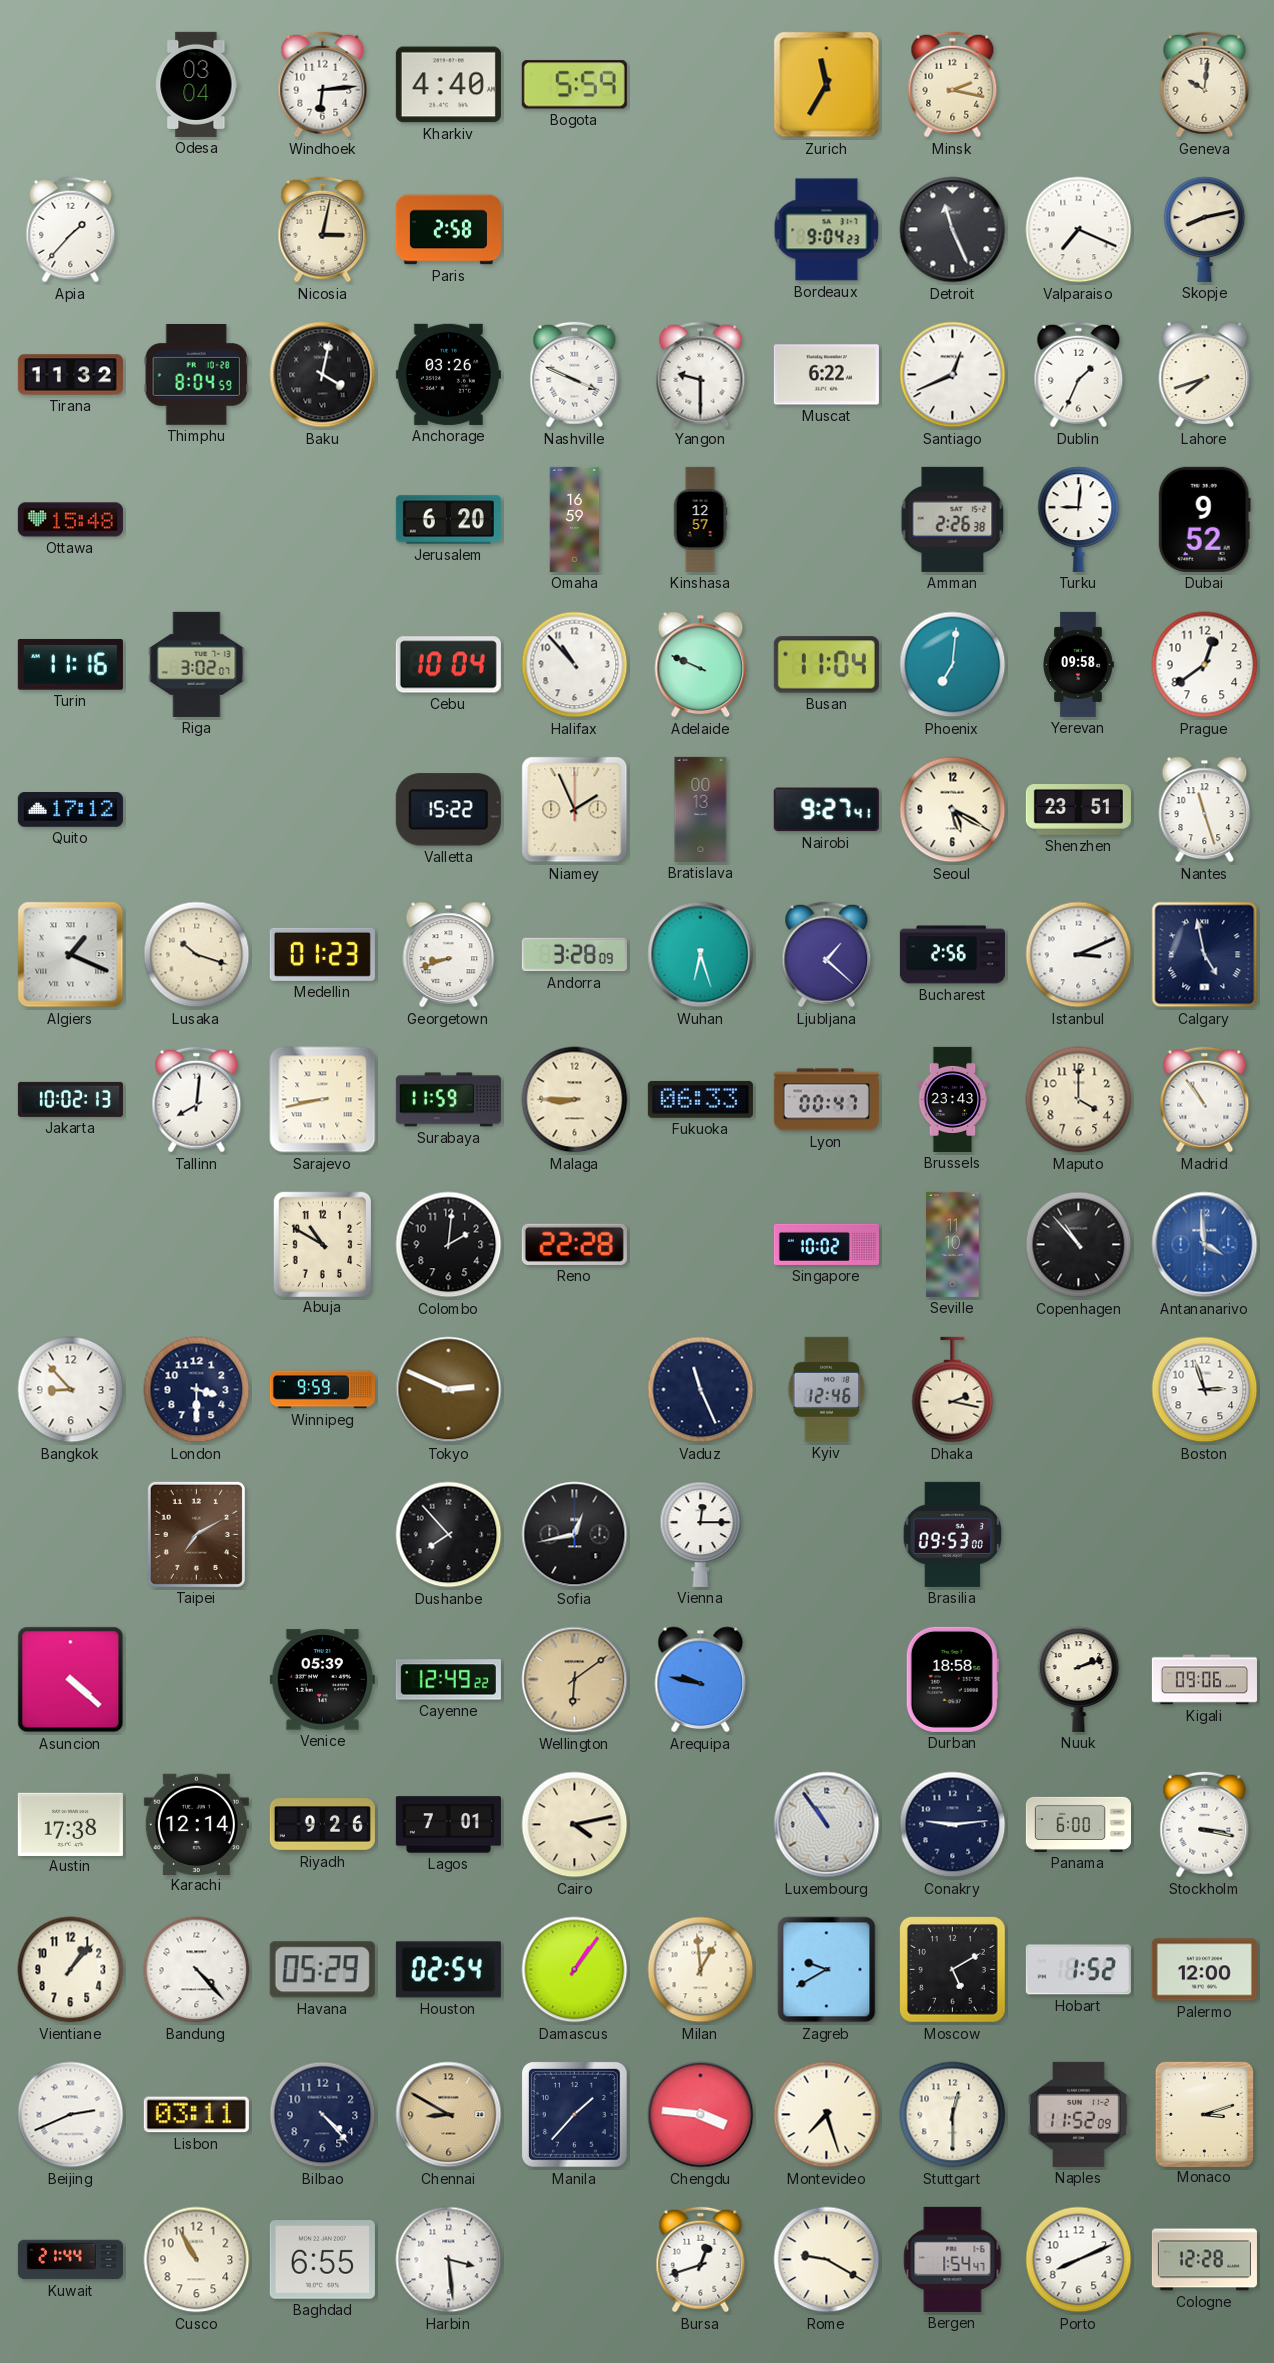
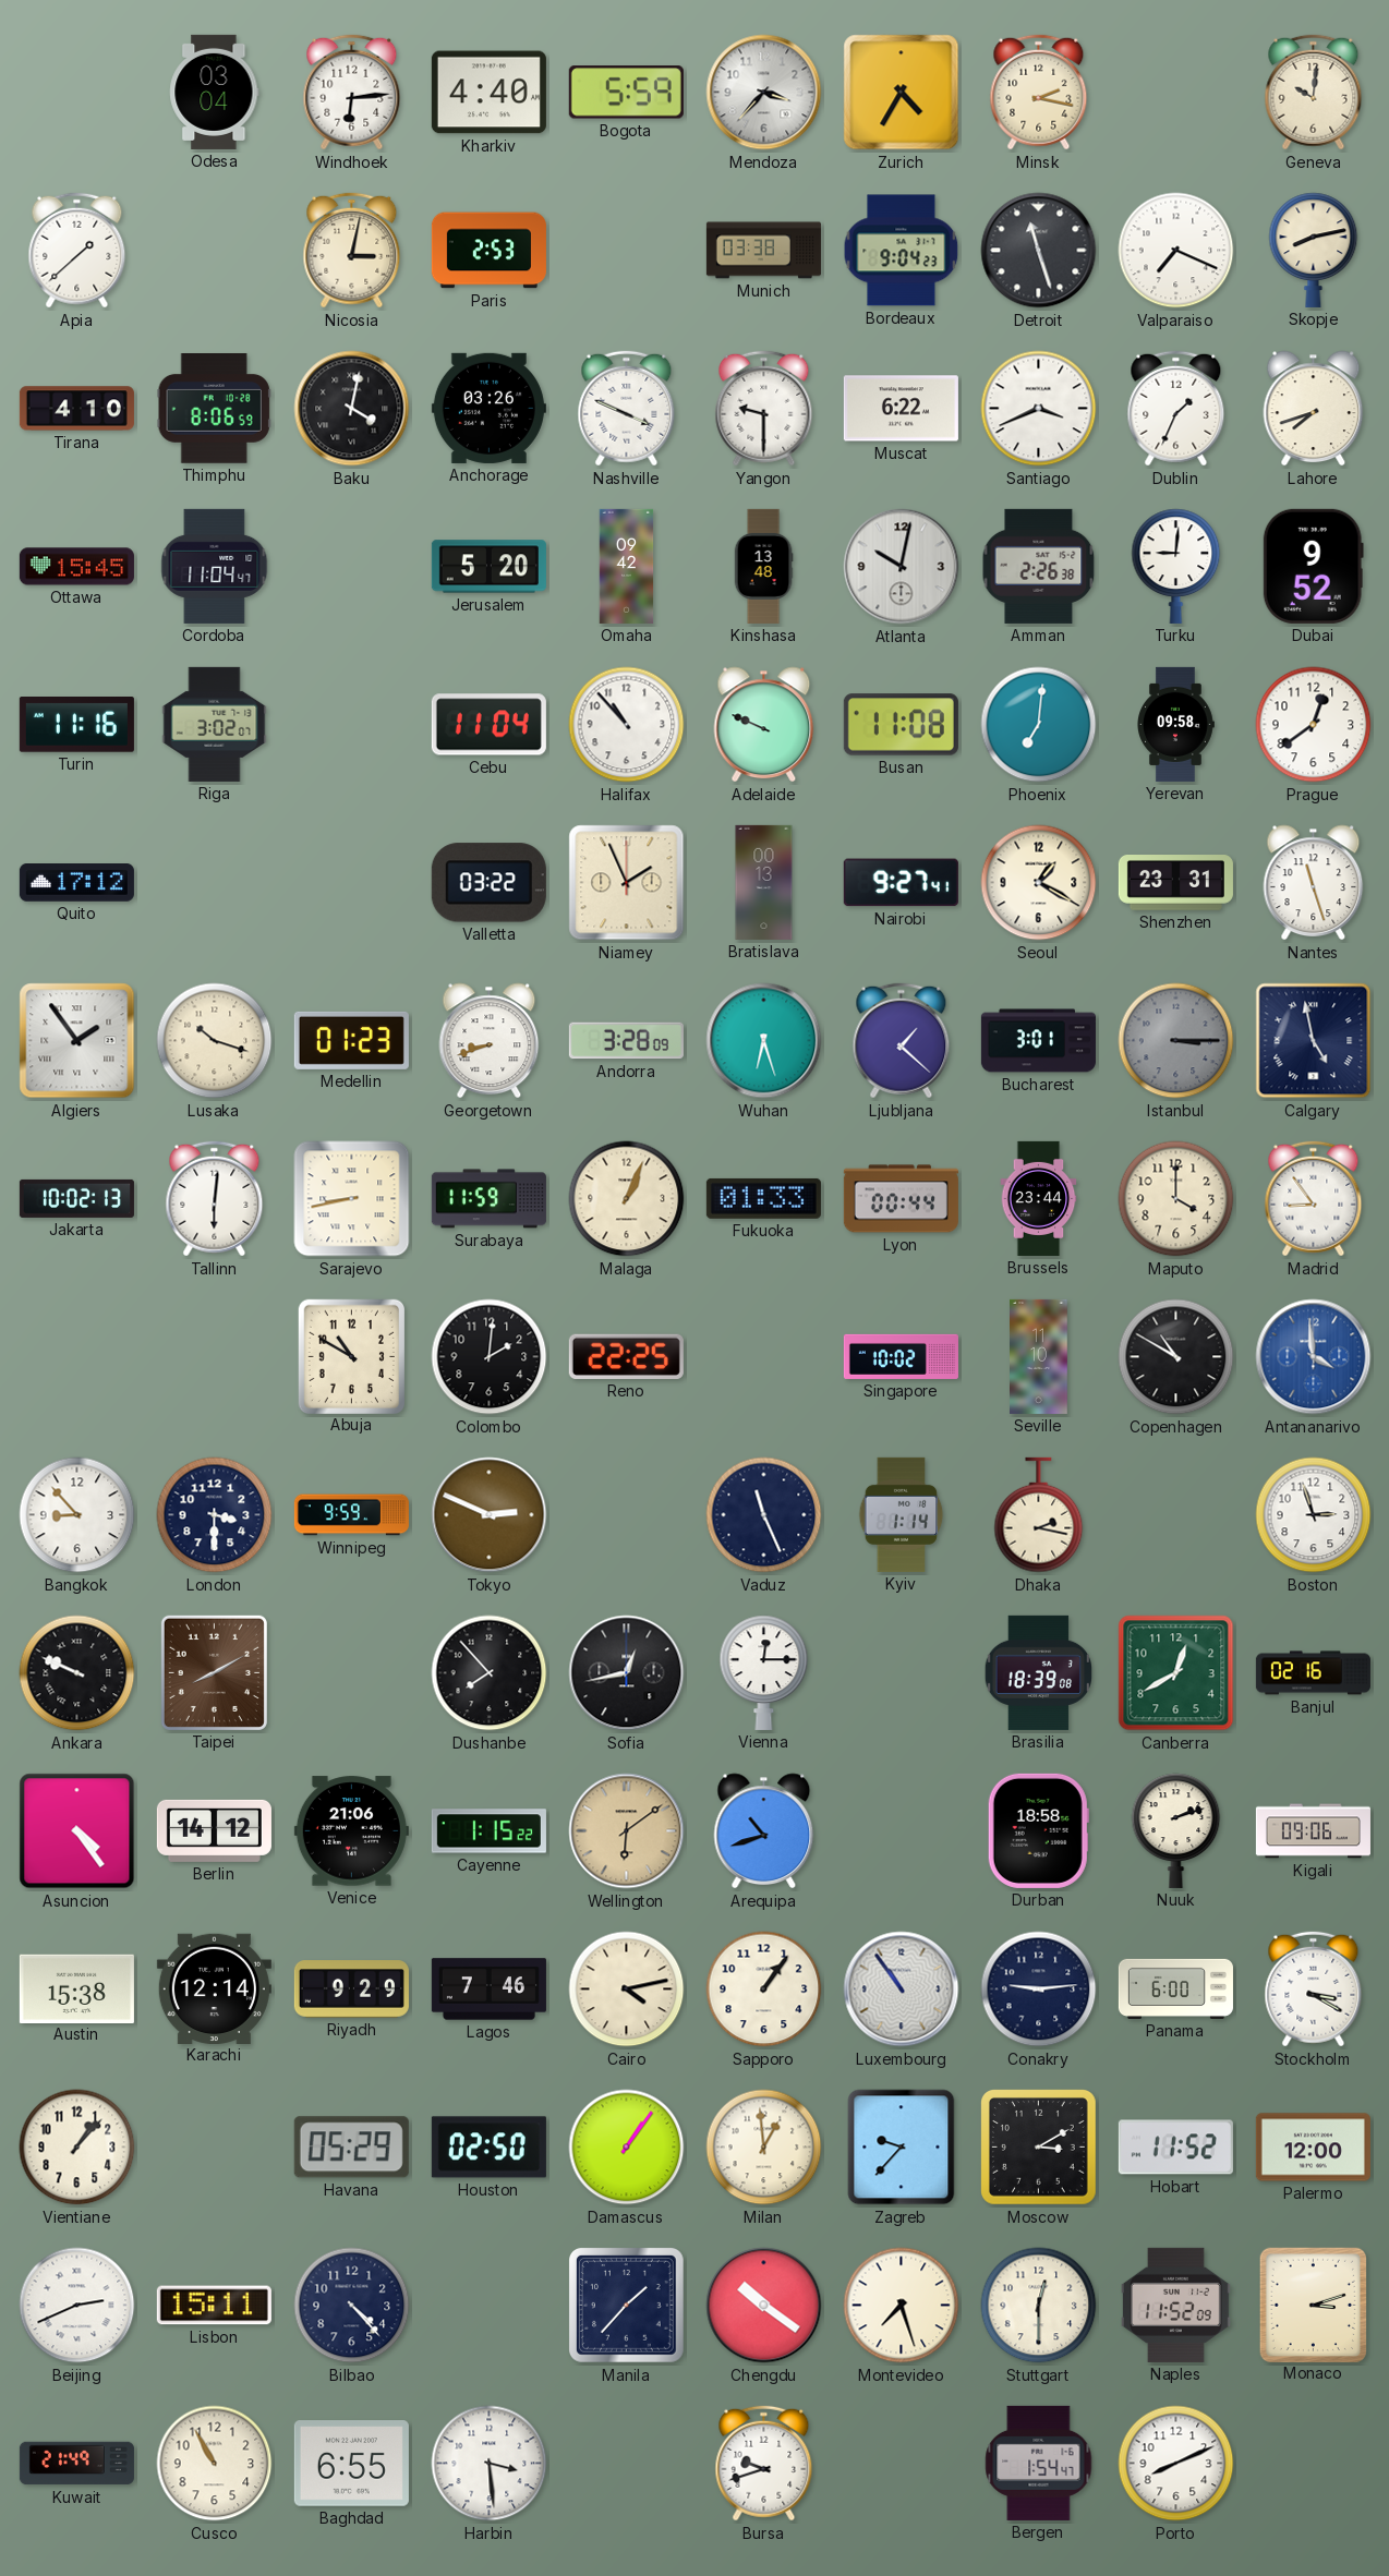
Mendoza: none -> 3:37
Zurich: 11:35 -> 4:35
Apia: 1:37 -> 1:38
Paris: 2:58 -> 2:53
Munich: none -> 03:38
Detroit: 11:26 -> 11:27
Tirana: 11:32 -> 4:10
Thimphu: 8:04 -> 8:06
Santiago: 12:41 -> 3:41
Ottawa: 15:48 -> 15:45
Cordoba: none -> 11:04
Jerusalem: 6:20 -> 5:20
Omaha: 16:59 -> 09:42
Kinshasa: 12:57 -> 13:48
Atlanta: none -> 10:02
Cebu: 10:04 -> 11:04
Busan: 11:04 -> 11:08
Valletta: 15:22 -> 03:22
Seoul: 5:20 -> 1:20
Shenzhen: 23:51 -> 23:31
Algiers: 1:19 -> 1:54
Bucharest: 2:56 -> 3:01
Istanbul: 3:11 -> 3:15
Istanbul dial: white -> grey
Tallinn: 8:01 -> 6:01
Malaga: 8:45 -> 1:04
Fukuoka: 06:33 -> 01:33
Lyon: 00:47 -> 00:44
Brussels: 23:43 -> 23:44
Madrid: 10:54 -> 8:54
Reno: 22:28 -> 22:25
Copenhagen: 10:53 -> 10:50
Kyiv: 12:46 -> 1:14
Ankara: none -> 9:49
Taipei: 7:10 -> 8:10
Brasilia: 09:53 -> 18:39
Canberra: none -> 12:40
Banjul: none -> 02:16
Asuncion: 4:22 -> 4:24
Berlin: none -> 14:12
Venice: 05:39 -> 21:06
Cayenne: 12:49 -> 1:15
Arequipa: 9:47 -> 10:42
Austin: 17:38 -> 15:38
Riyadh: 9:26 -> 9:29
Lagos: 7:01 -> 7:46
Sapporo: none -> 1:06
Stockholm: 3:17 -> 3:20
Bandung: 4:23 -> none
Houston: 02:54 -> 02:50
Zagreb: 9:40 -> 9:37
Moscow: 5:10 -> 3:10
Hobart: 1:52 -> 11:52
Lisbon: 03:11 -> 15:11
Chennai: 8:50 -> none
Chengdu: 3:46 -> 10:21
Kuwait: 21:44 -> 21:49
Bursa: 12:42 -> 9:42
Rome: 9:20 -> none
Cologne: 12:28 -> none
